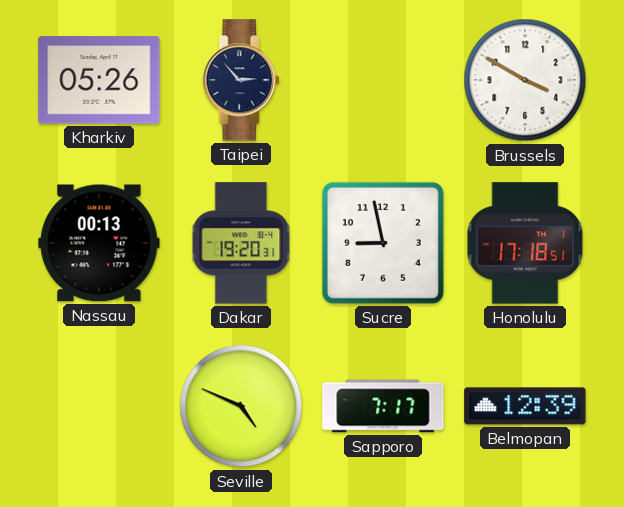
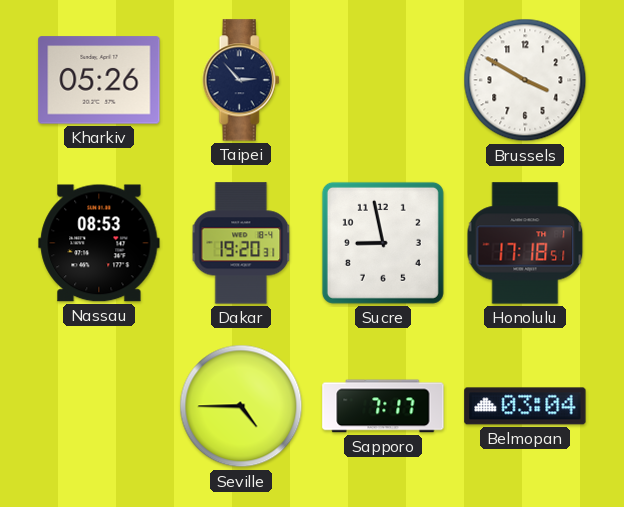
Nassau: 00:13 -> 08:53
Seville: 4:49 -> 4:45
Belmopan: 12:39 -> 03:04
